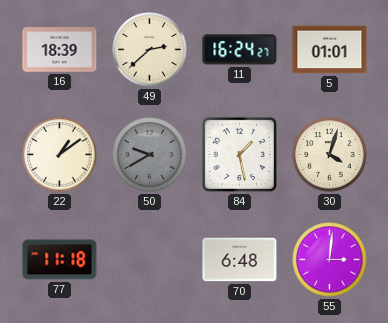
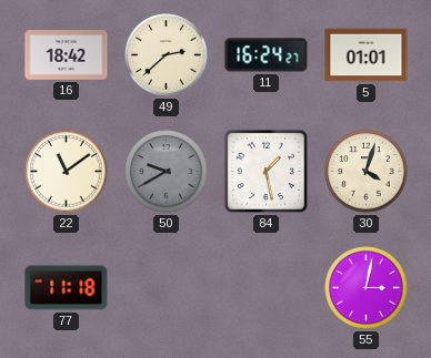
16: 18:39 -> 18:42
22: 1:09 -> 11:09
70: 6:48 -> none
55: 3:01 -> 3:02
